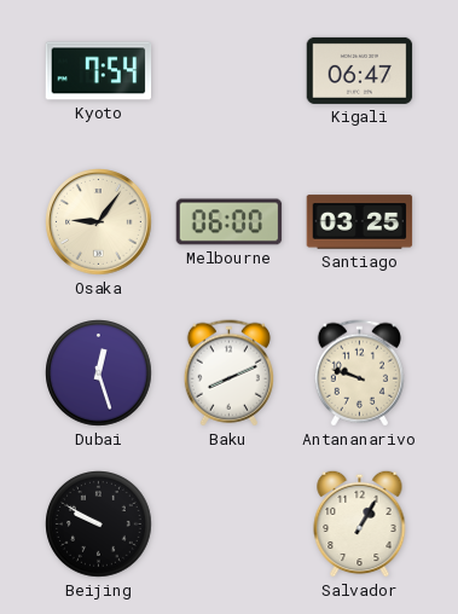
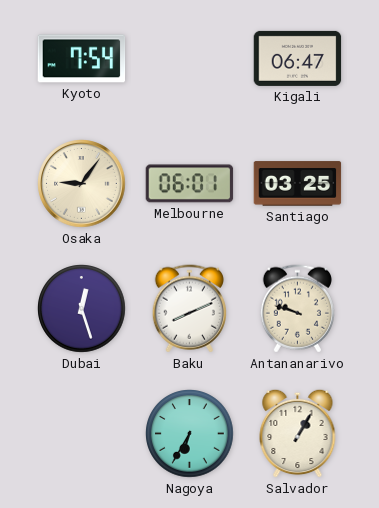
Melbourne: 06:00 -> 06:01
Beijing: 9:50 -> none
Nagoya: none -> 6:35
